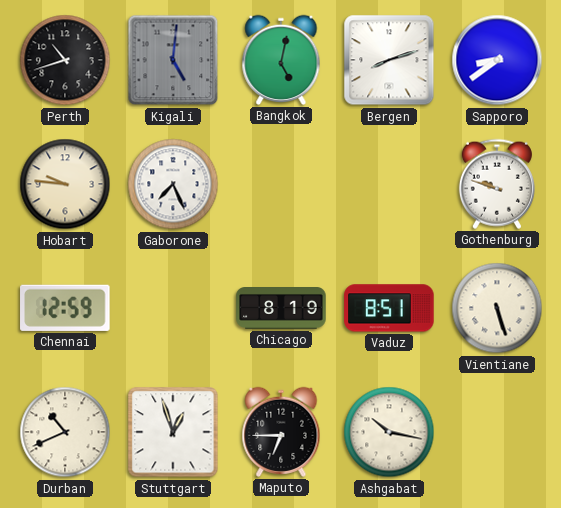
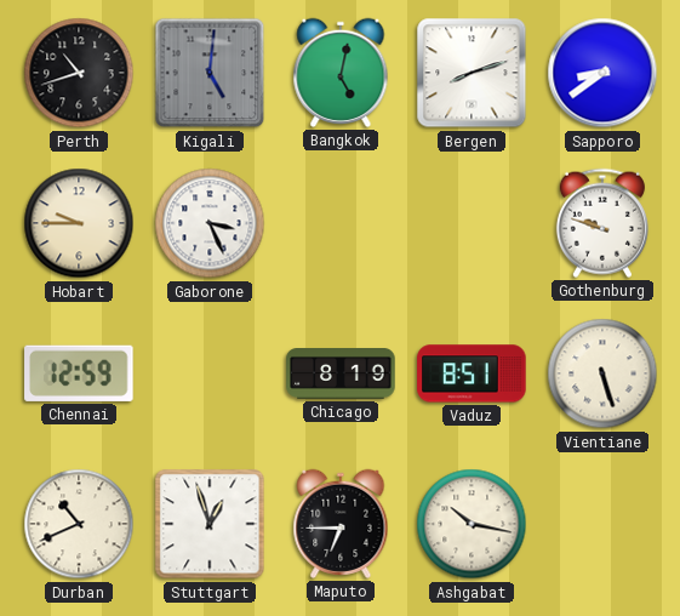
Hobart: 9:46 -> 9:45
Gaborone: 7:26 -> 3:26
